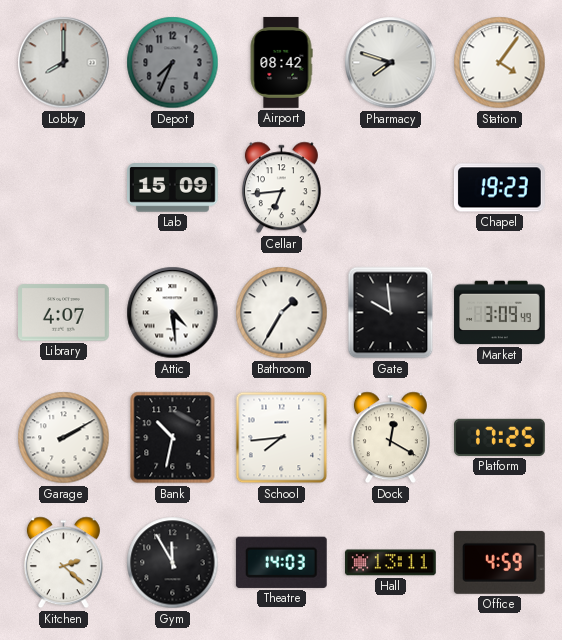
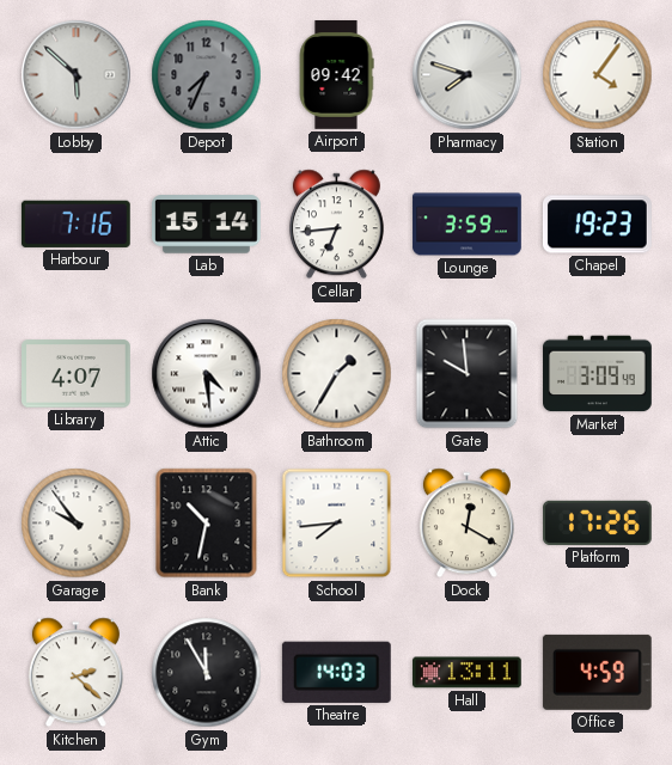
Lobby: 8:00 -> 5:52
Airport: 08:42 -> 09:42
Harbour: none -> 7:16
Lab: 15:09 -> 15:14
Lounge: none -> 3:59
Garage: 2:10 -> 9:54
Platform: 17:25 -> 17:26
